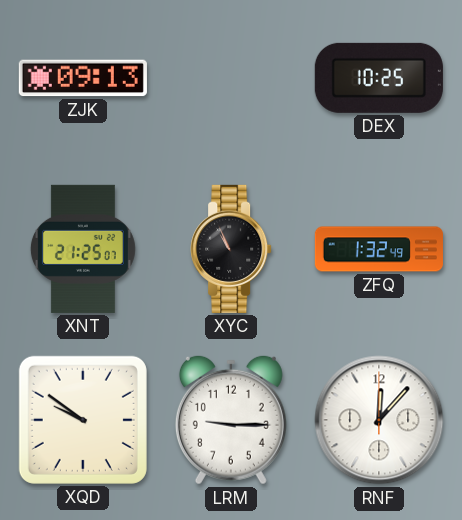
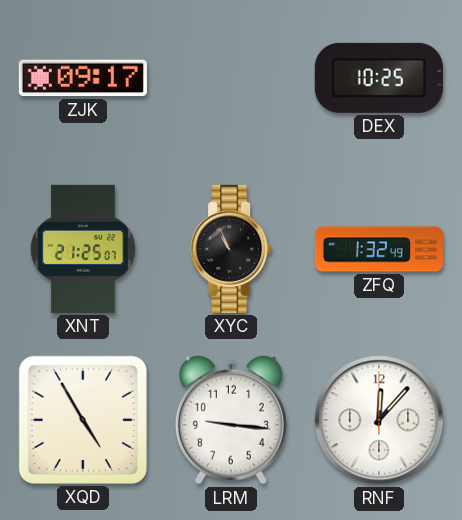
ZJK: 09:13 -> 09:17
XQD: 9:51 -> 4:55
LRM: 9:15 -> 9:16
